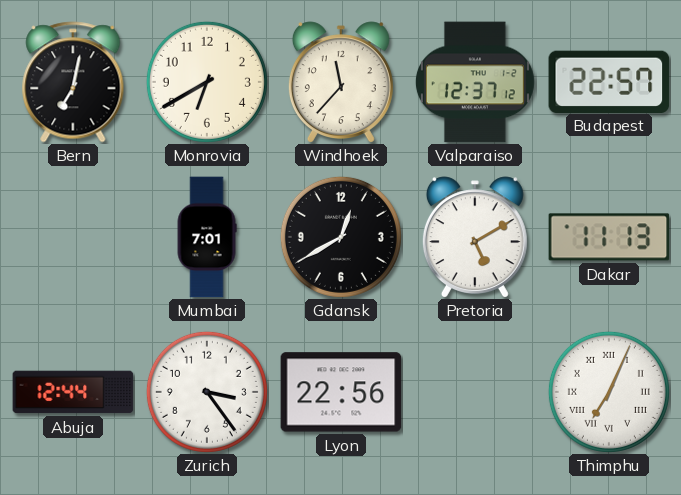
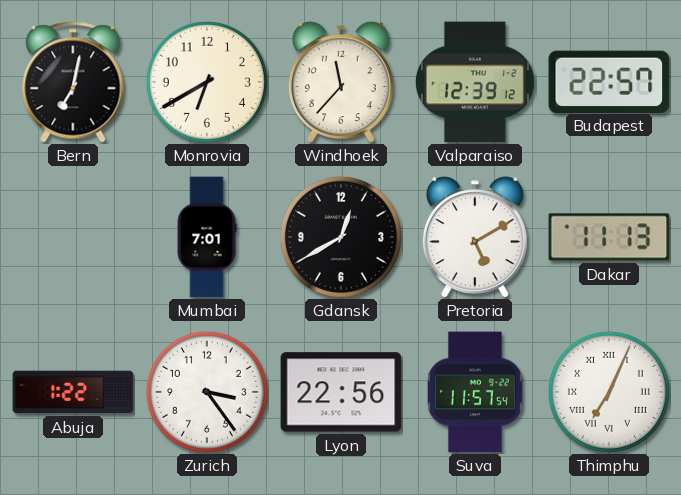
Valparaiso: 12:37 -> 12:39
Abuja: 12:44 -> 1:22
Suva: none -> 11:57
